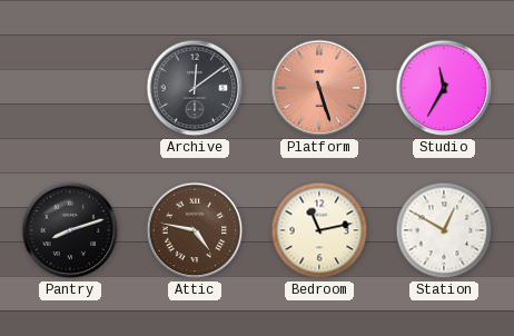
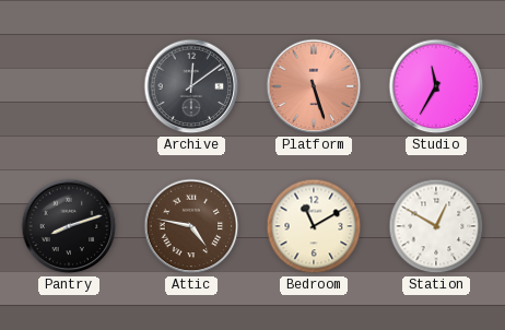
Bedroom: 11:13 -> 11:10
